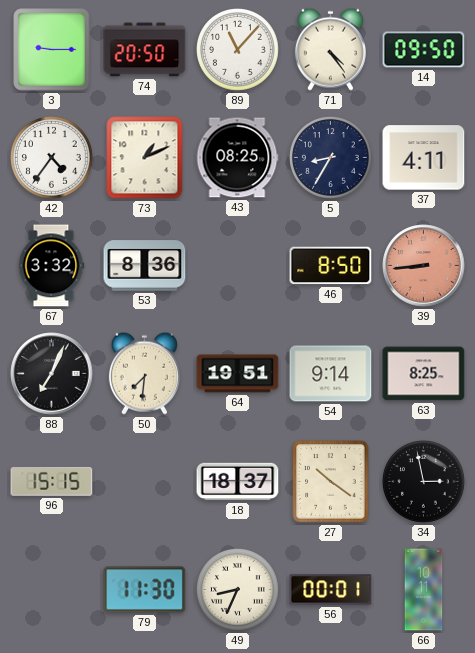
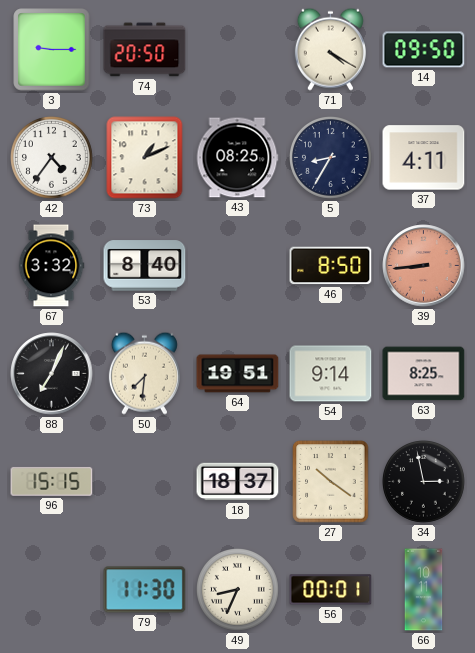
89: 11:07 -> none
71: 4:24 -> 4:20
53: 8:36 -> 8:40
